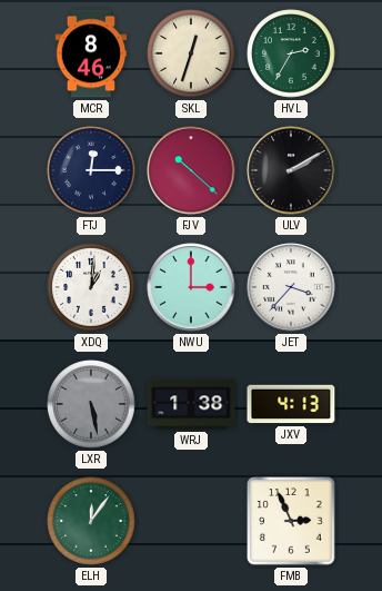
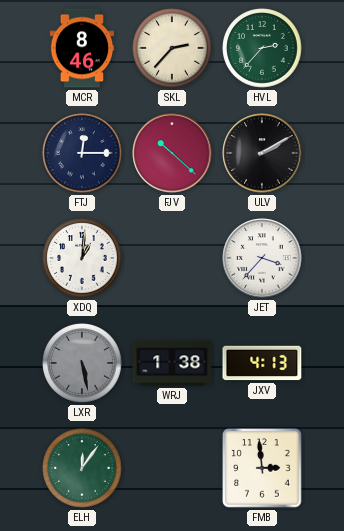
SKL: 12:33 -> 2:37
HVL: 2:35 -> 2:37
NWU: 3:00 -> none
FMB: 2:56 -> 2:59
